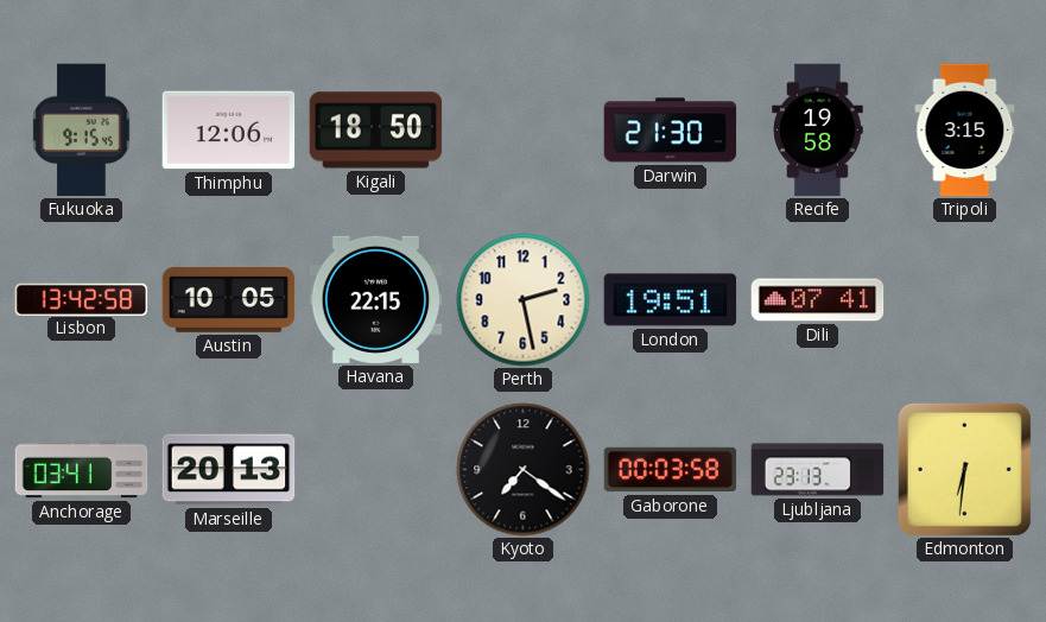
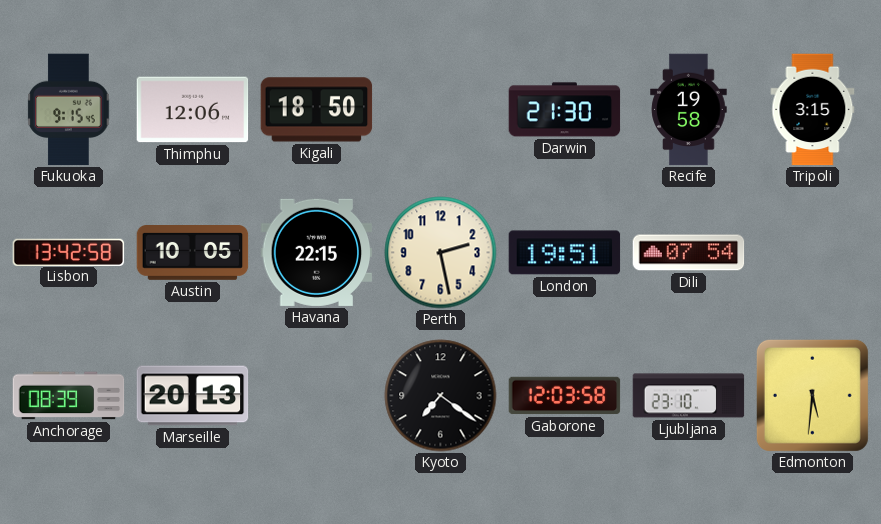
Dili: 07:41 -> 07:54
Anchorage: 03:41 -> 08:39
Gaborone: 00:03 -> 12:03
Ljubljana: 23:13 -> 23:10
Edmonton: 6:31 -> 5:31
